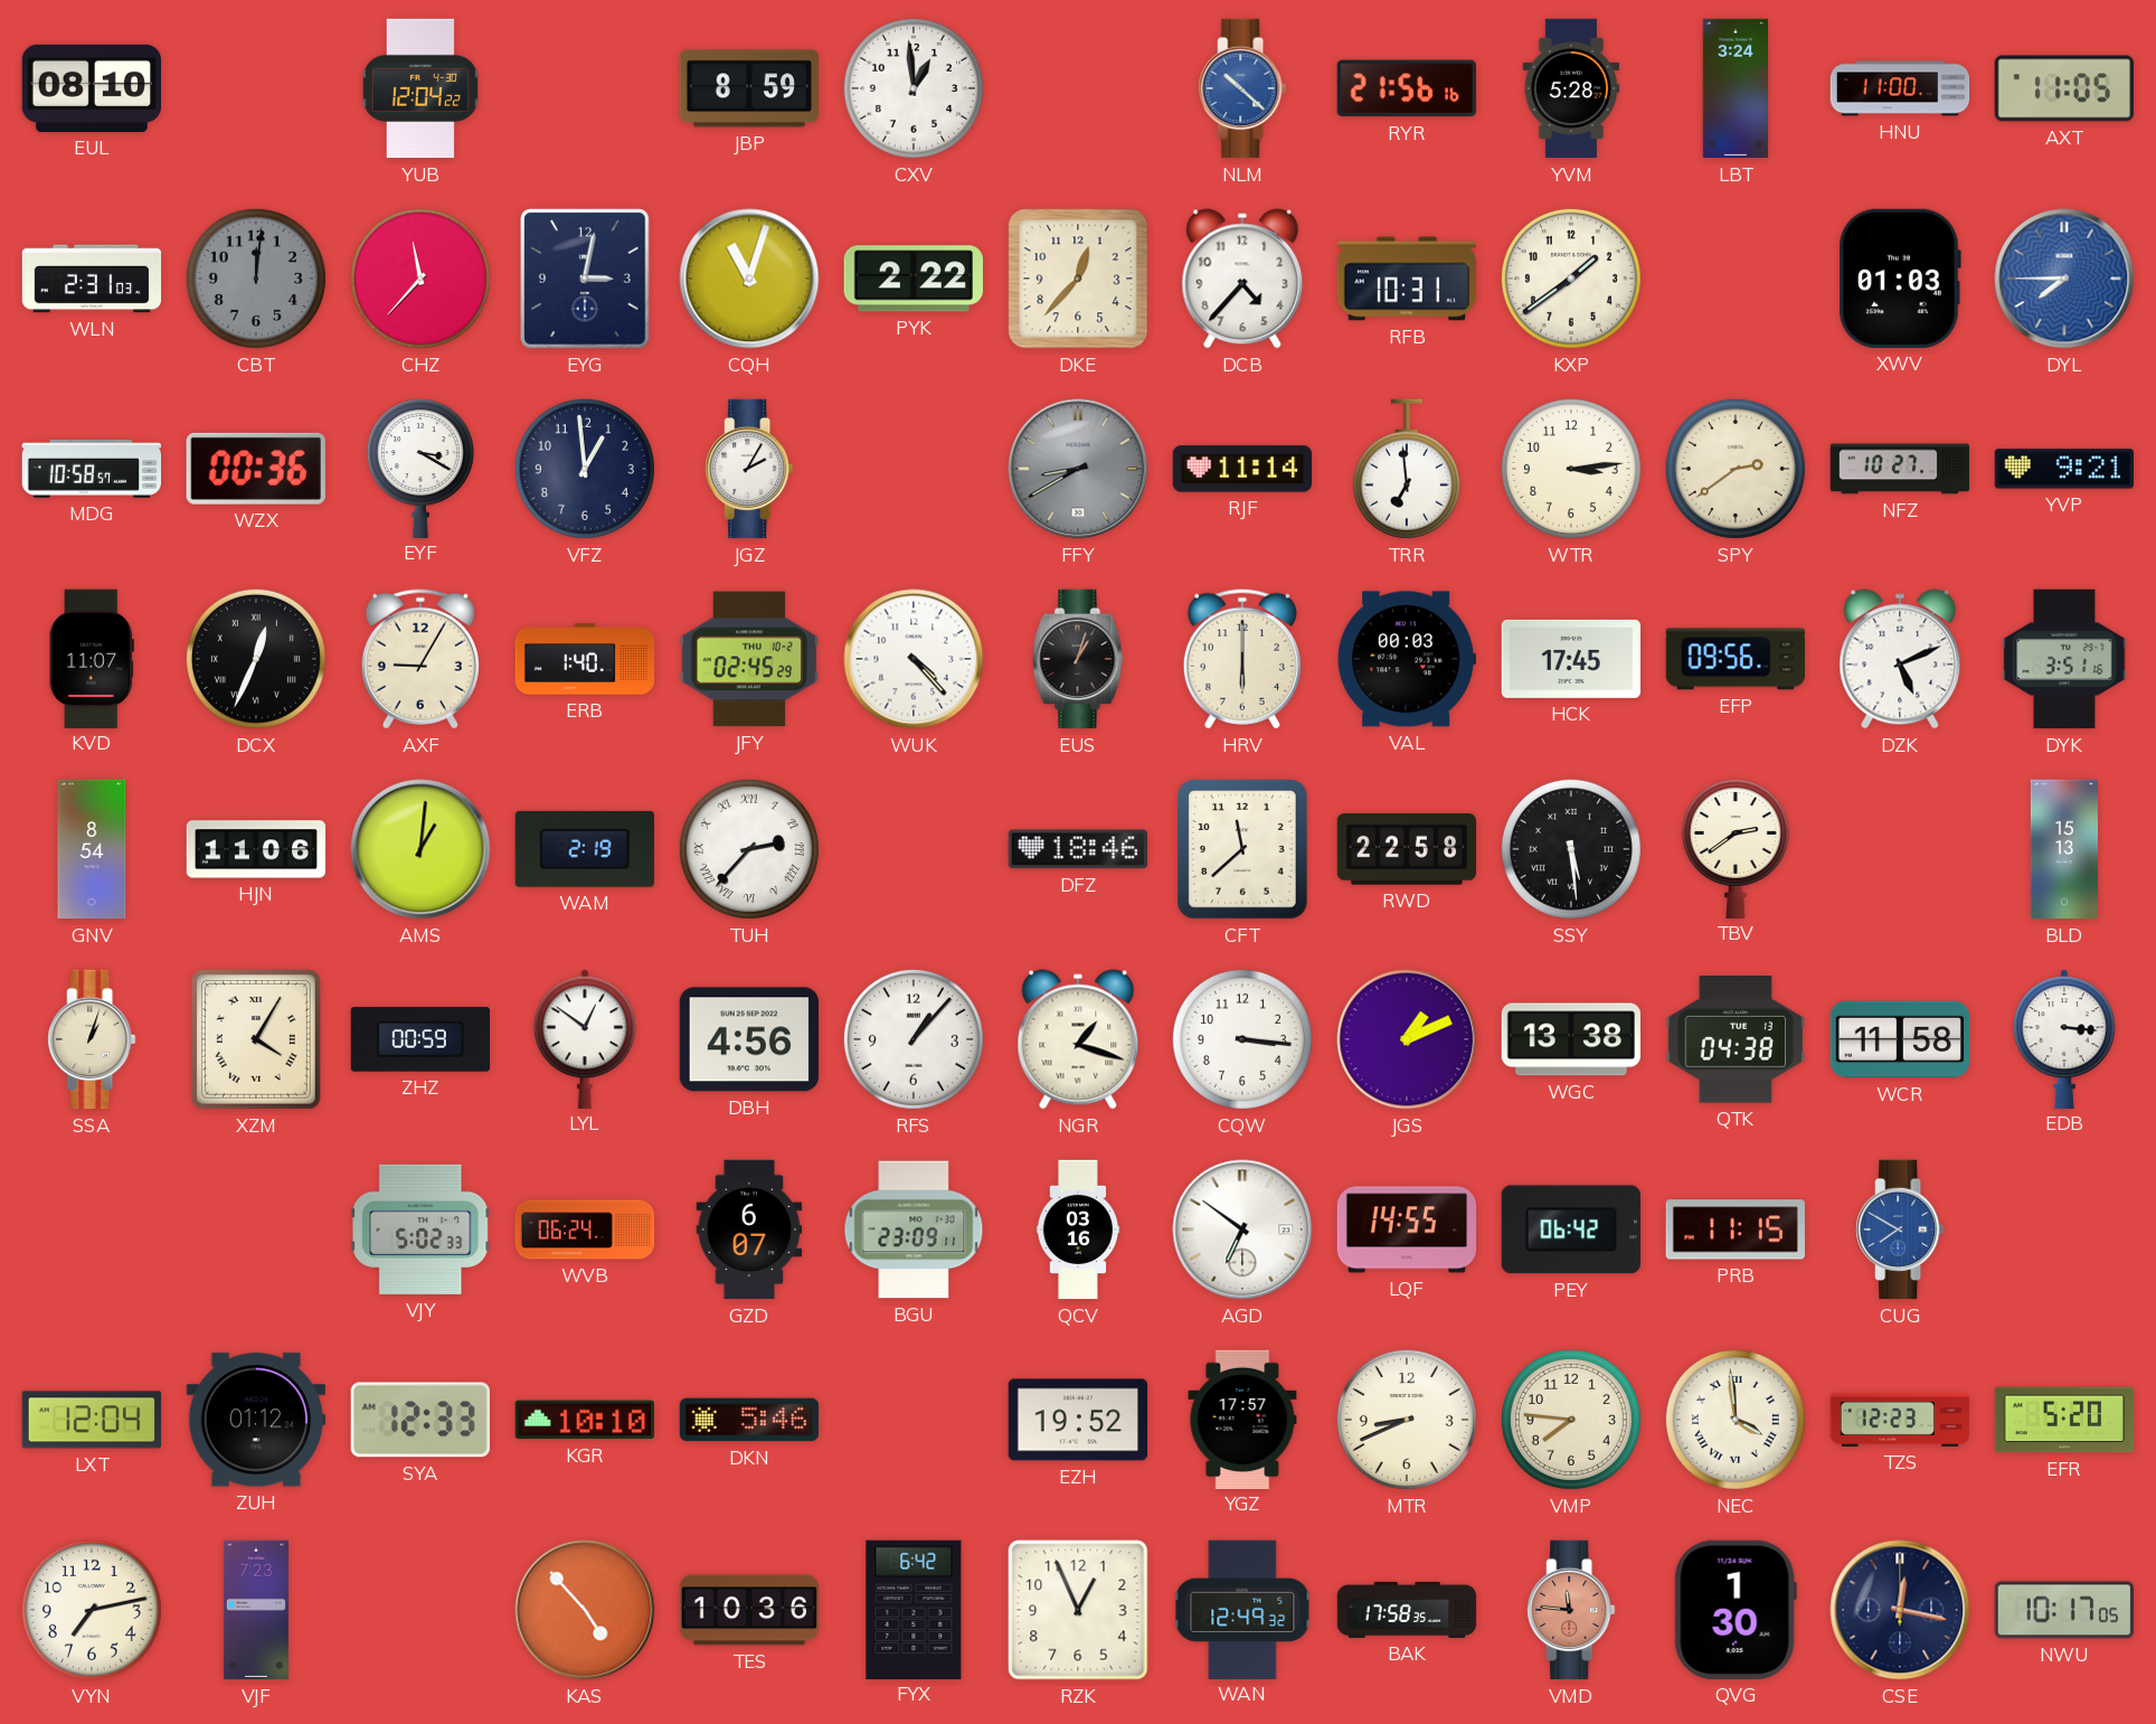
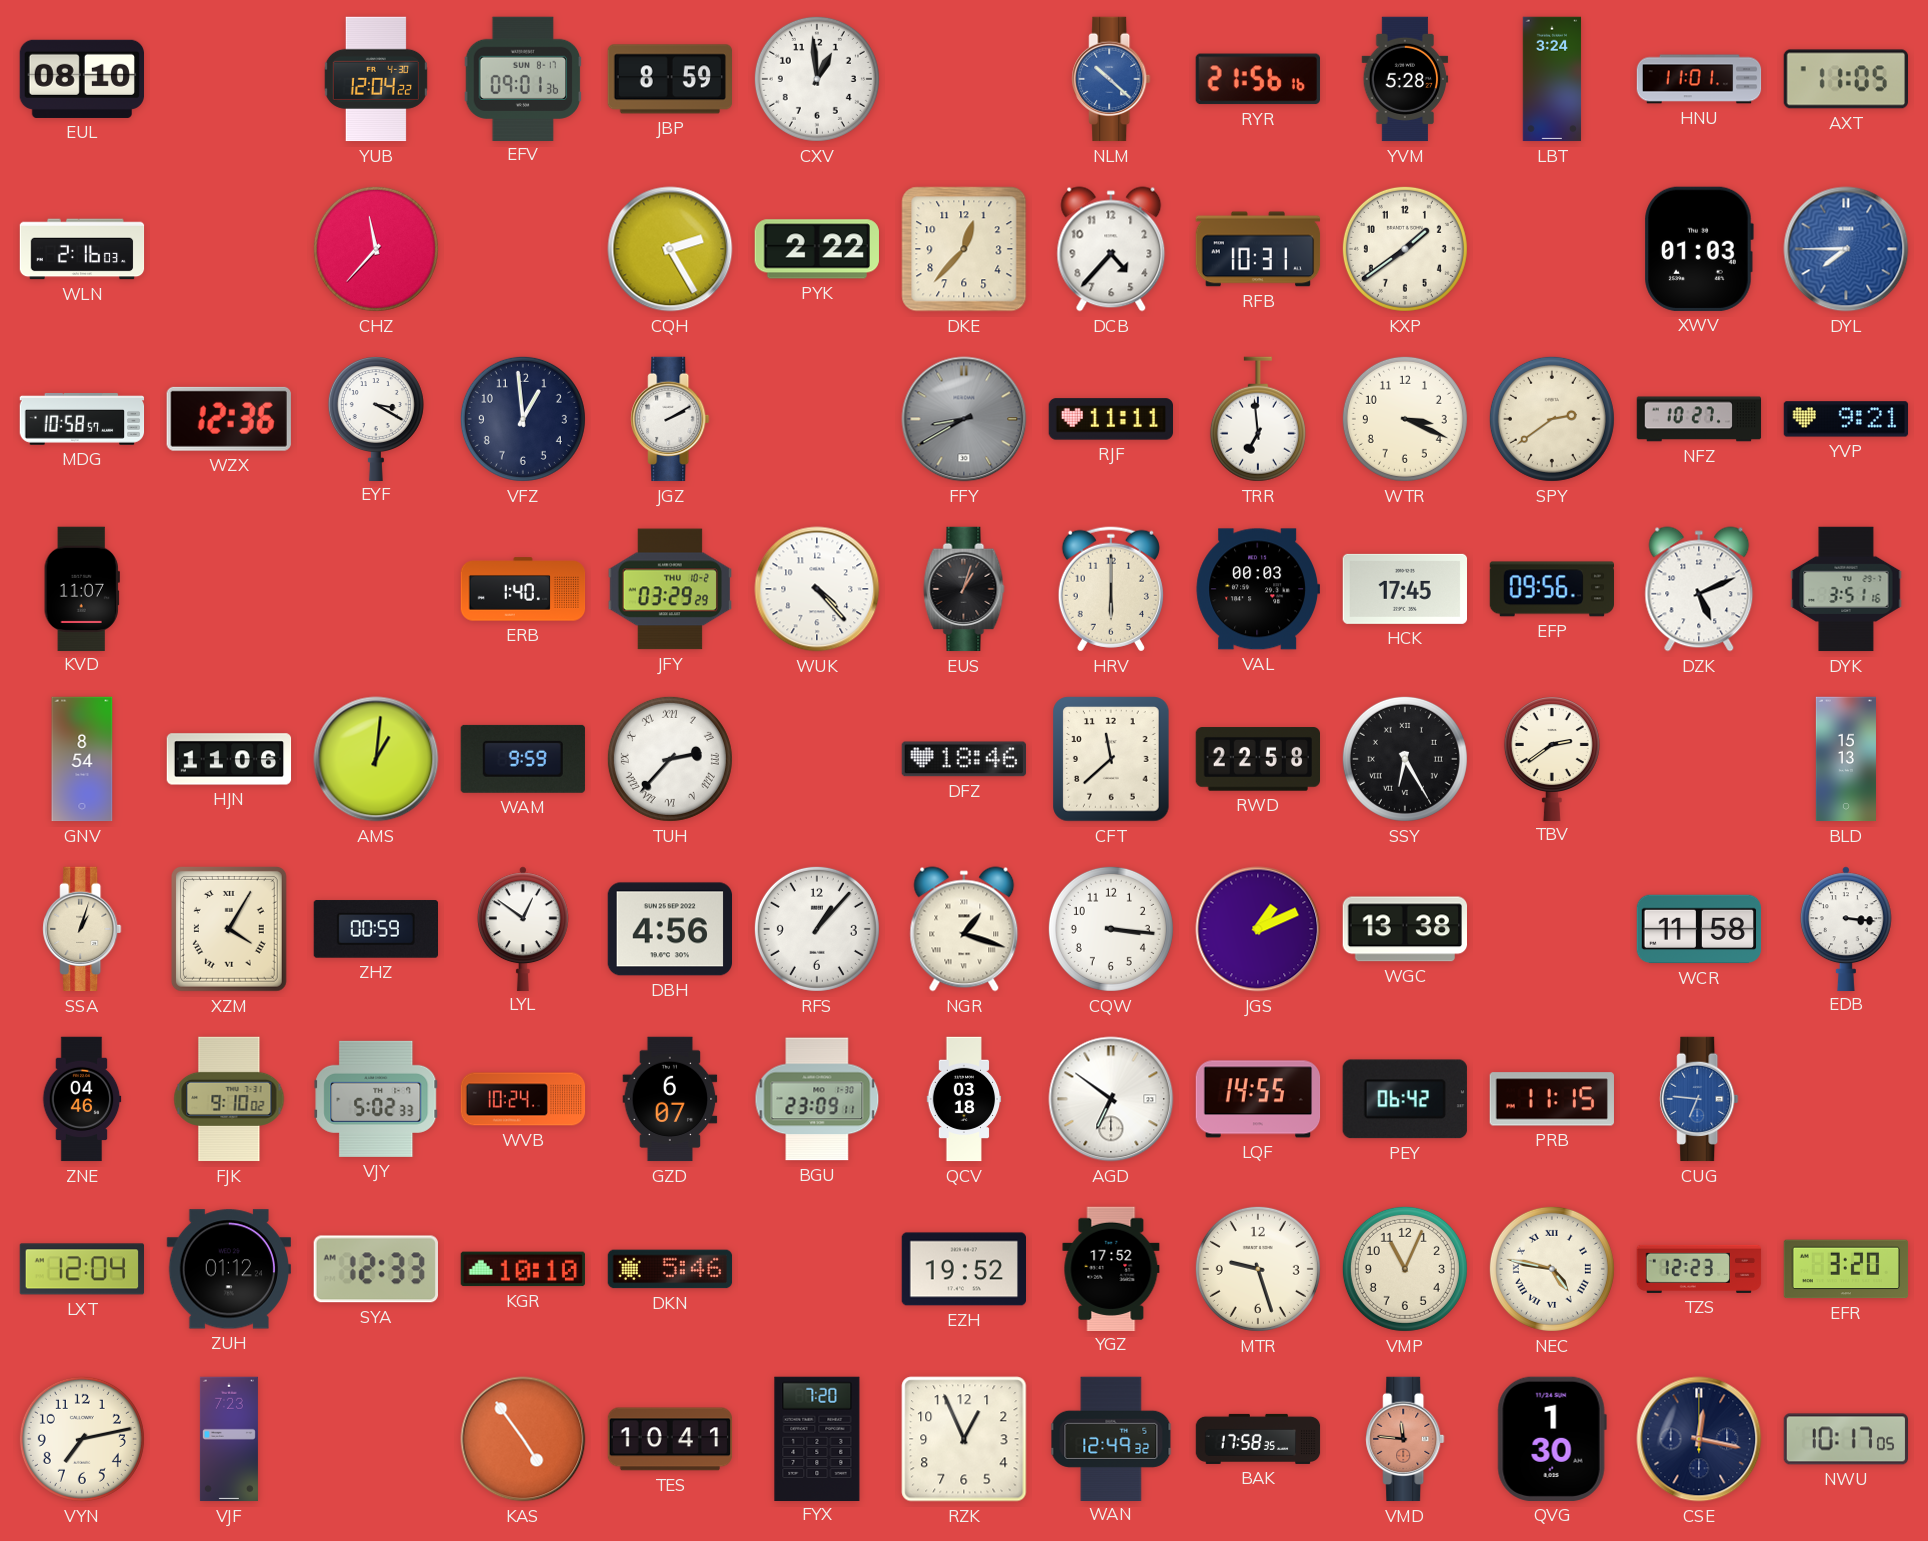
EFV: none -> 09:01
HNU: 11:00 -> 11:01
WLN: 2:31 -> 2:16
CBT: 12:01 -> none
EYG: 3:02 -> none
CQH: 11:03 -> 2:25
WZX: 00:36 -> 12:36
JGZ: 2:05 -> 2:10
RJF: 11:14 -> 11:11
WTR: 3:14 -> 3:19
DCX: 12:34 -> none
AXF: 9:05 -> none
JFY: 02:45 -> 03:29
WAM: 2:19 -> 9:59
SSY: 5:29 -> 6:25
QTK: 04:38 -> none
ZNE: none -> 04:46
FJK: none -> 9:10
WVB: 06:24 -> 10:24
QCV: 03:16 -> 03:18
CUG: 7:50 -> 6:46
YGZ: 17:57 -> 17:52
MTR: 8:41 -> 9:27
VMP: 7:46 -> 11:04
NEC: 3:59 -> 4:47
EFR: 5:20 -> 3:20
KAS: 4:53 -> 4:54
TES: 10:36 -> 10:41
FYX: 6:42 -> 7:20
